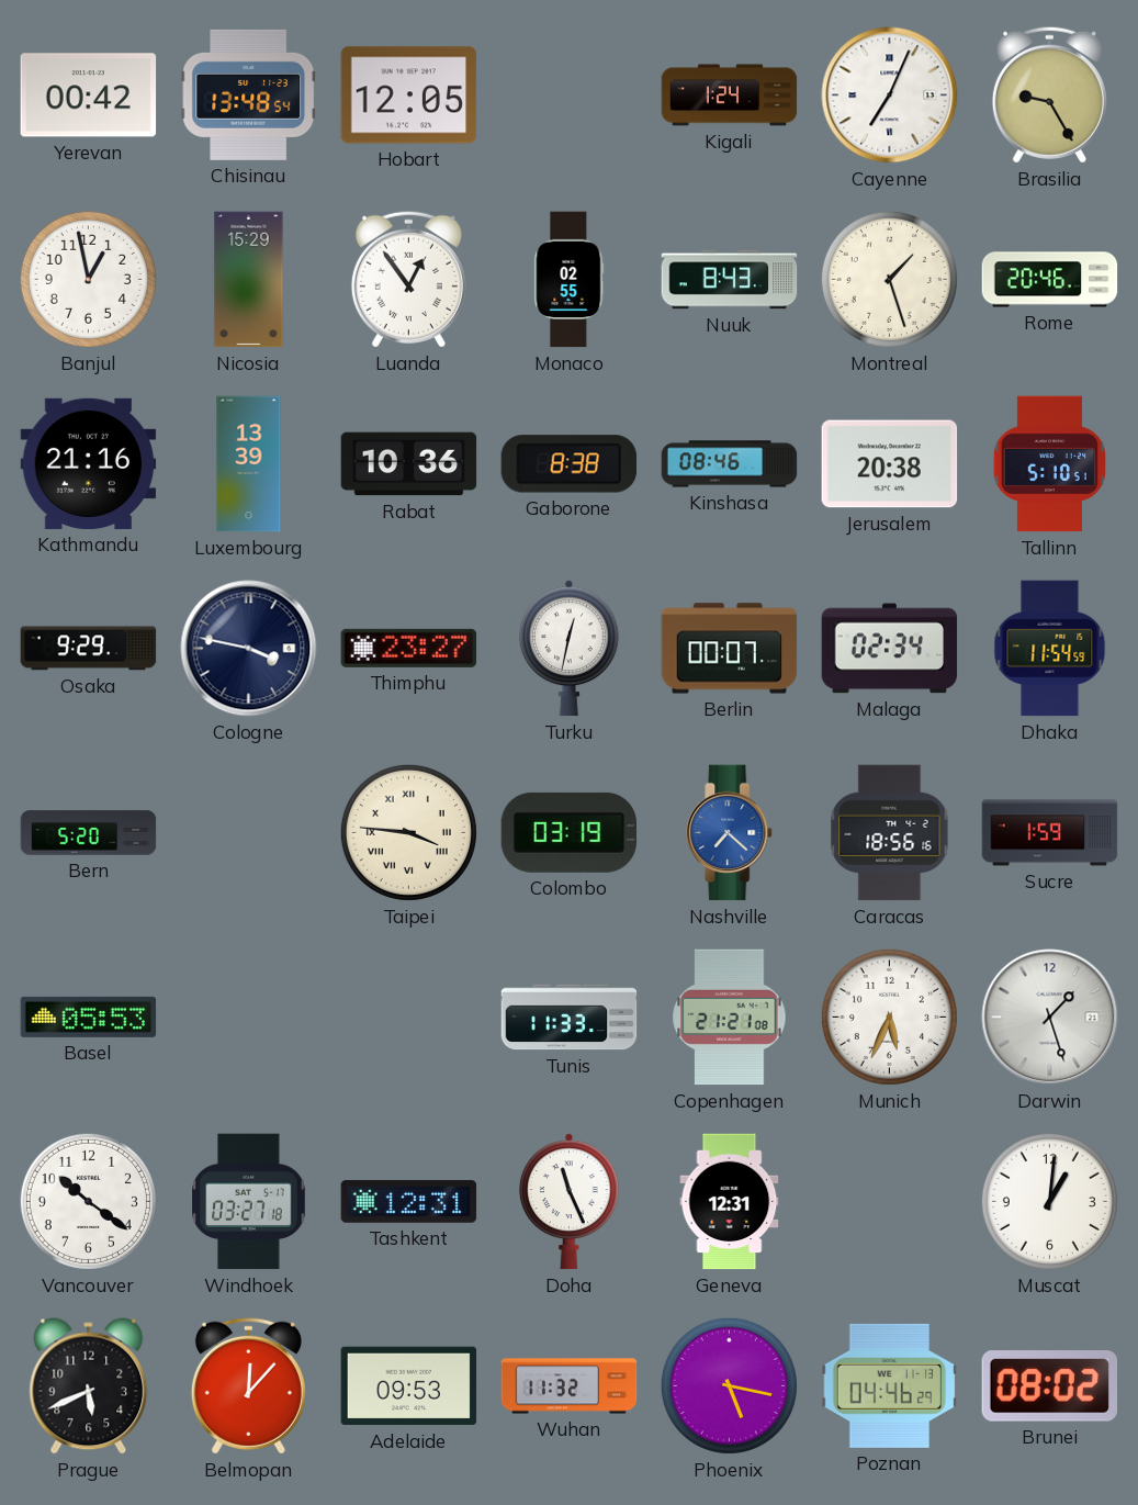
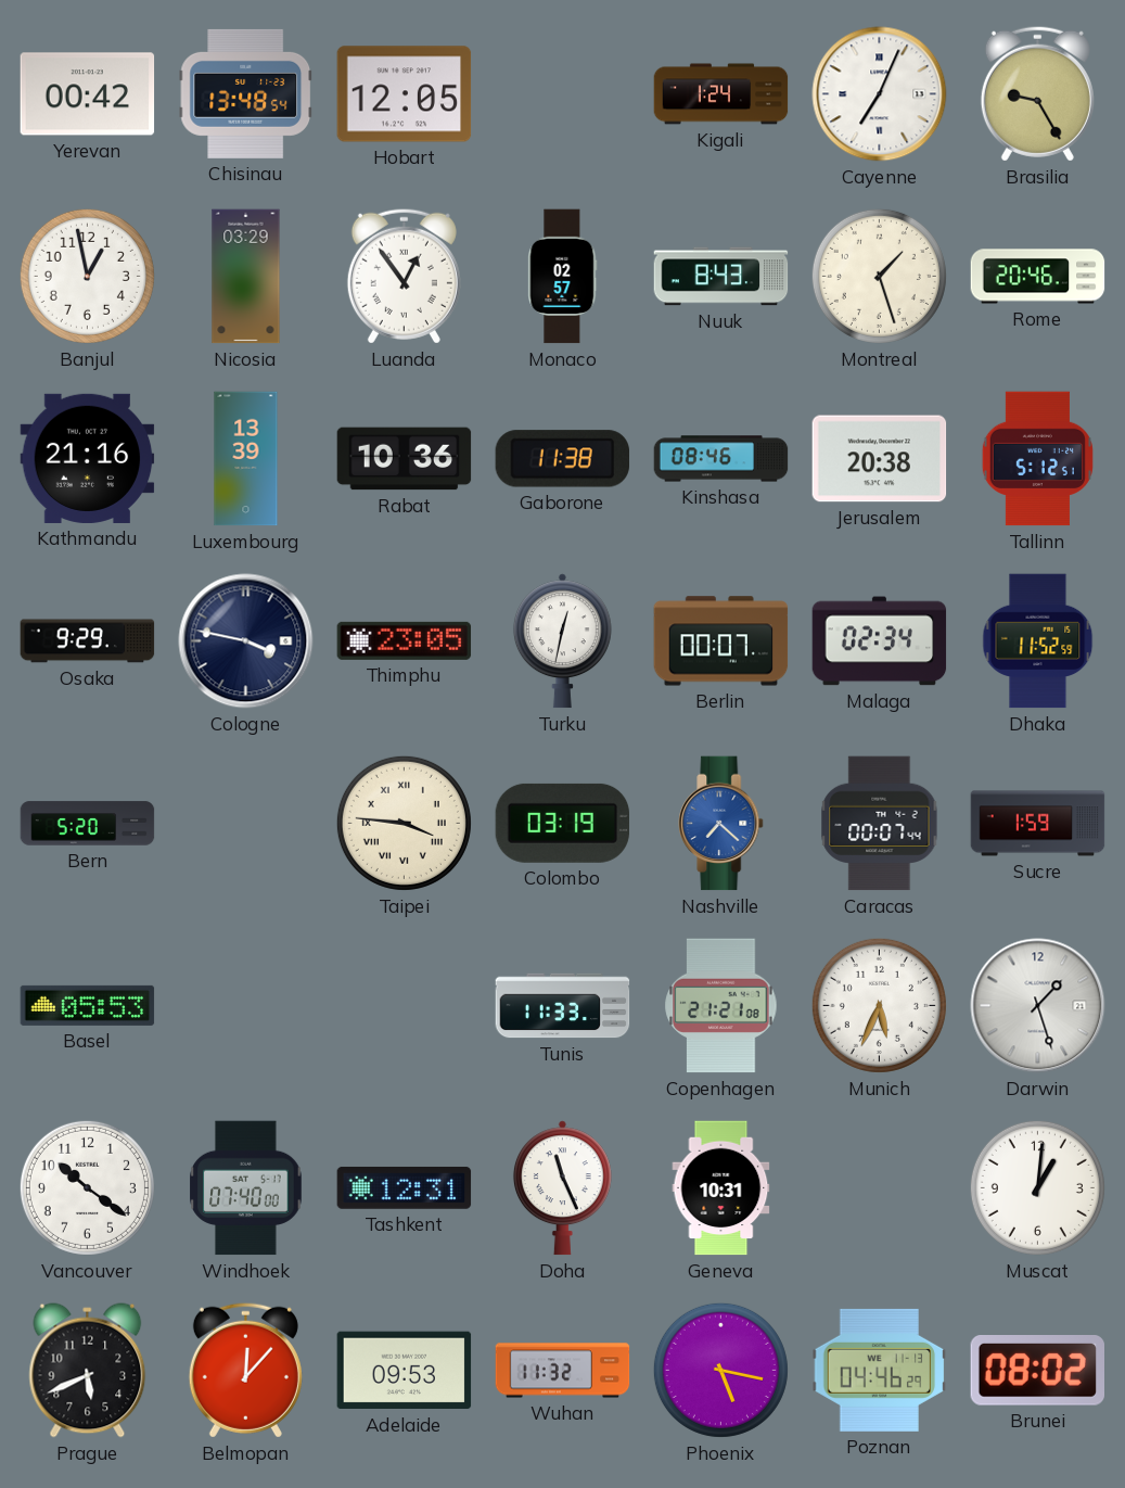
Nicosia: 15:29 -> 03:29
Monaco: 02:55 -> 02:57
Gaborone: 8:38 -> 11:38
Tallinn: 5:10 -> 5:12
Thimphu: 23:27 -> 23:05
Dhaka: 11:54 -> 11:52
Caracas: 18:56 -> 00:07
Windhoek: 03:27 -> 07:40
Geneva: 12:31 -> 10:31
